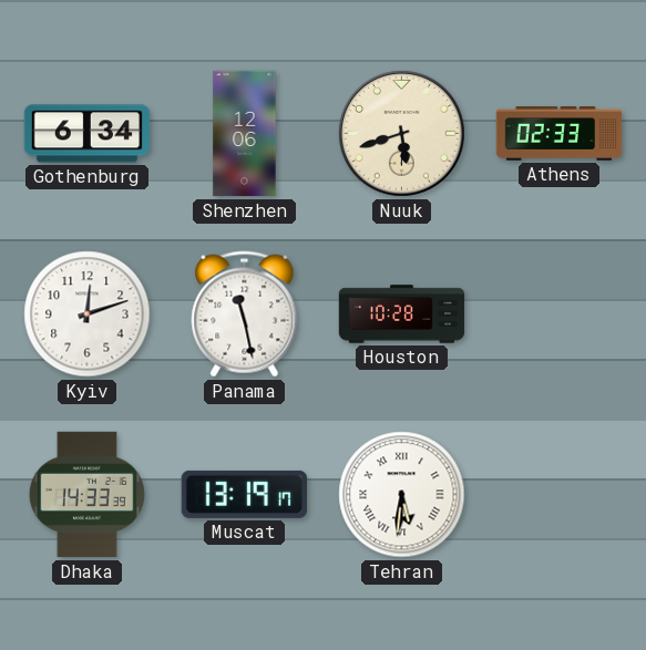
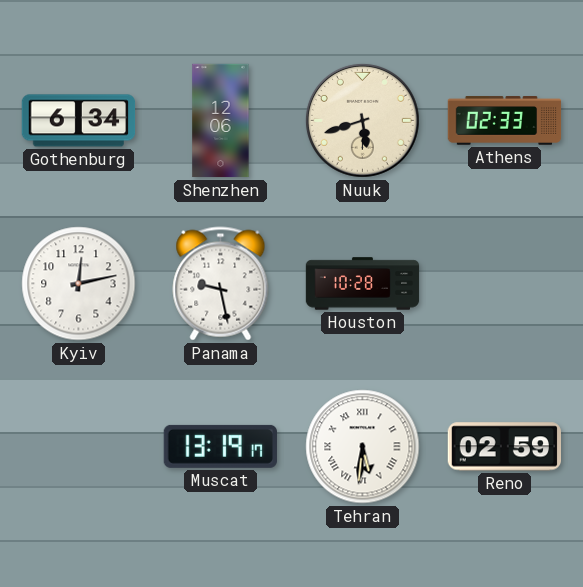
Kyiv: 12:12 -> 12:13
Panama: 11:28 -> 9:28
Dhaka: 14:33 -> none
Reno: none -> 02:59
